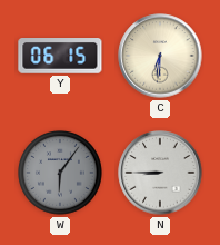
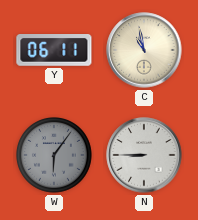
Y: 06:15 -> 06:11
C: 6:31 -> 10:58
